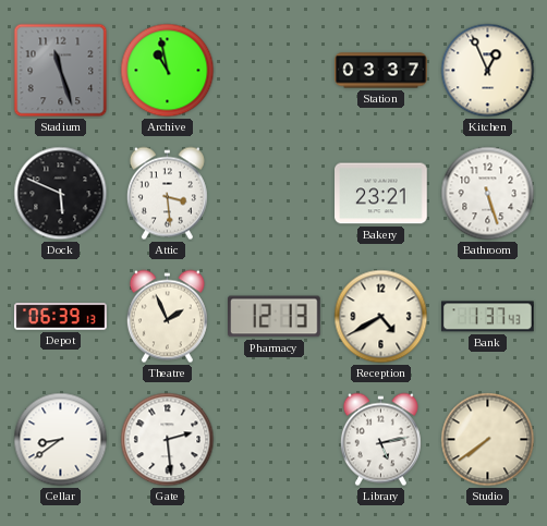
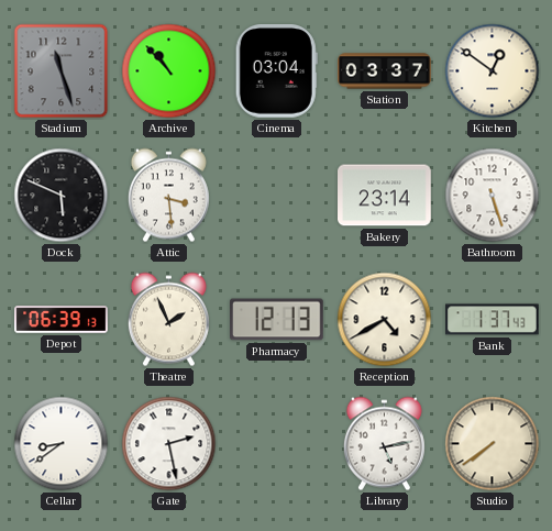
Archive: 10:58 -> 10:53
Cinema: none -> 03:04
Kitchen: 12:56 -> 12:51
Bakery: 23:21 -> 23:14
Gate: 2:29 -> 2:28
